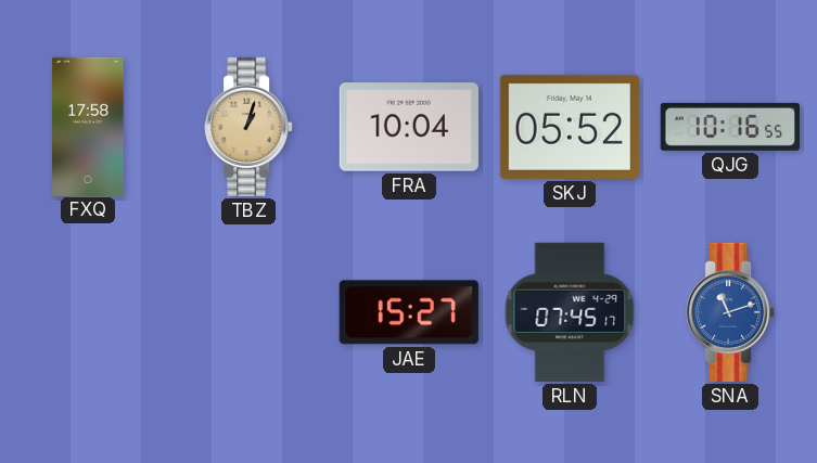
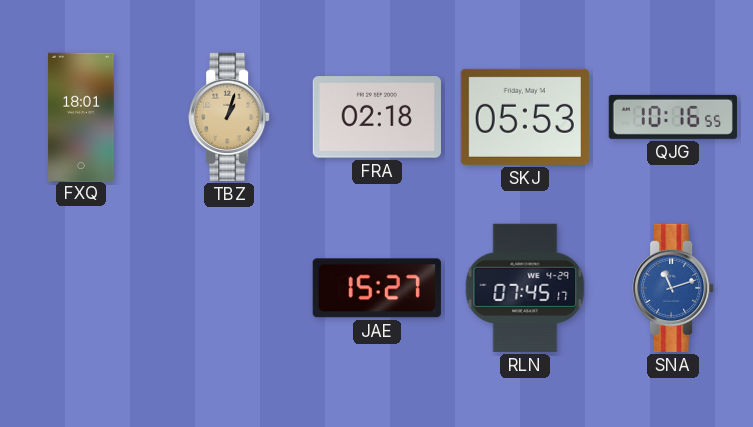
FXQ: 17:58 -> 18:01
FRA: 10:04 -> 02:18
SKJ: 05:52 -> 05:53
